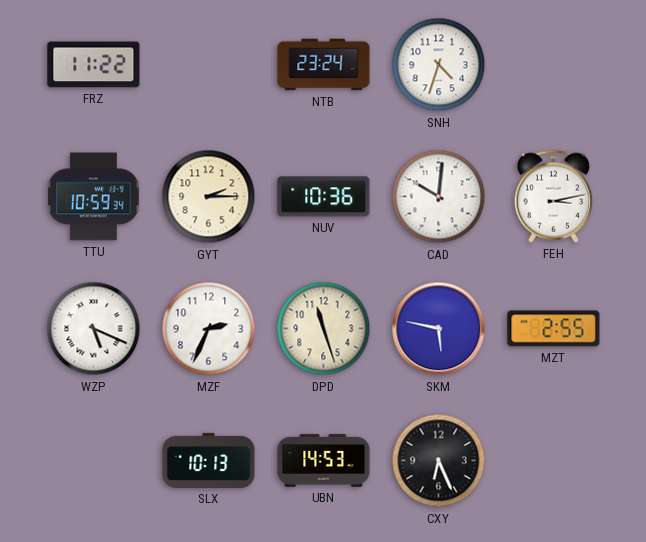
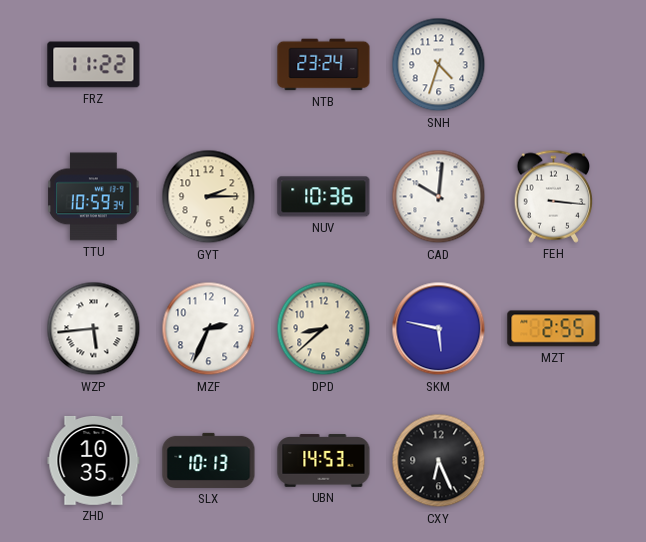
FEH: 3:13 -> 3:16
WZP: 5:19 -> 5:44
DPD: 11:27 -> 8:38
ZHD: none -> 10:35
